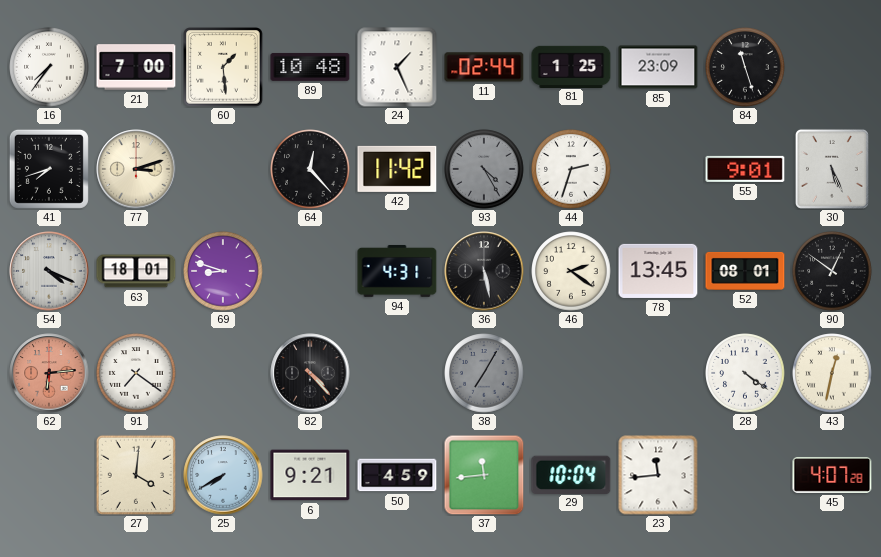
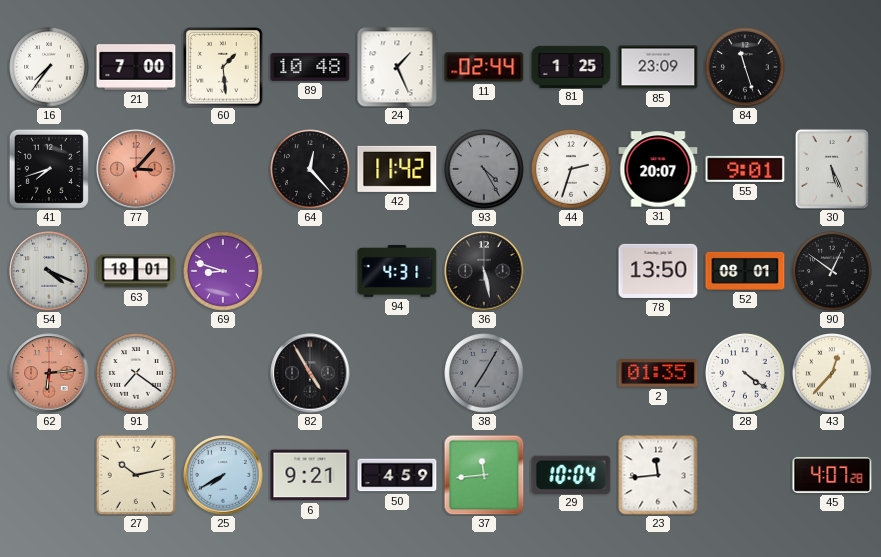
77: 3:12 -> 3:07
77 dial: cream -> salmon
31: none -> 20:07
46: 2:21 -> none
78: 13:45 -> 13:50
82: 4:23 -> 4:55
2: none -> 01:35
43: 12:32 -> 12:37
27: 4:01 -> 10:13
